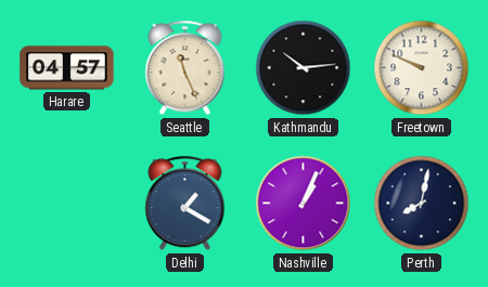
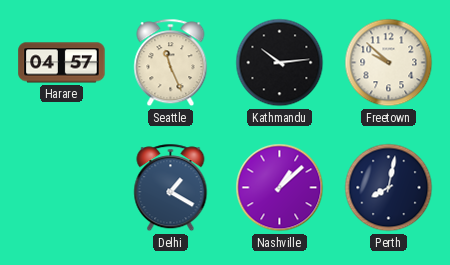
Freetown: 9:49 -> 9:52
Nashville: 1:04 -> 1:08
